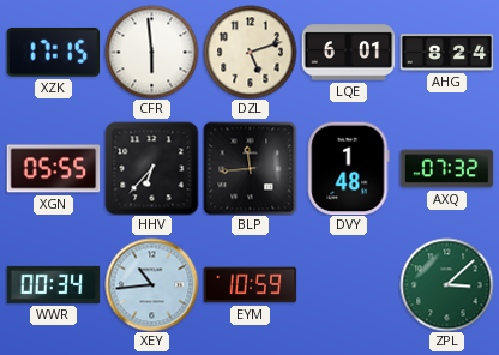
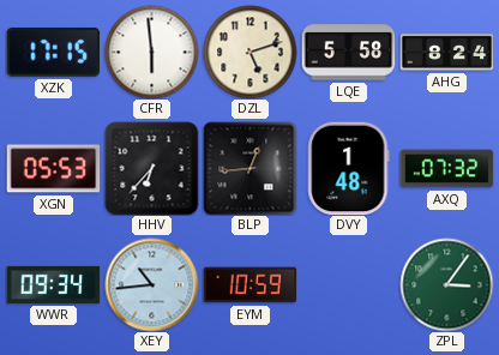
LQE: 6:01 -> 5:58
XGN: 05:55 -> 05:53
BLP: 11:44 -> 12:44
WWR: 00:34 -> 09:34
ZPL: 3:08 -> 3:06
